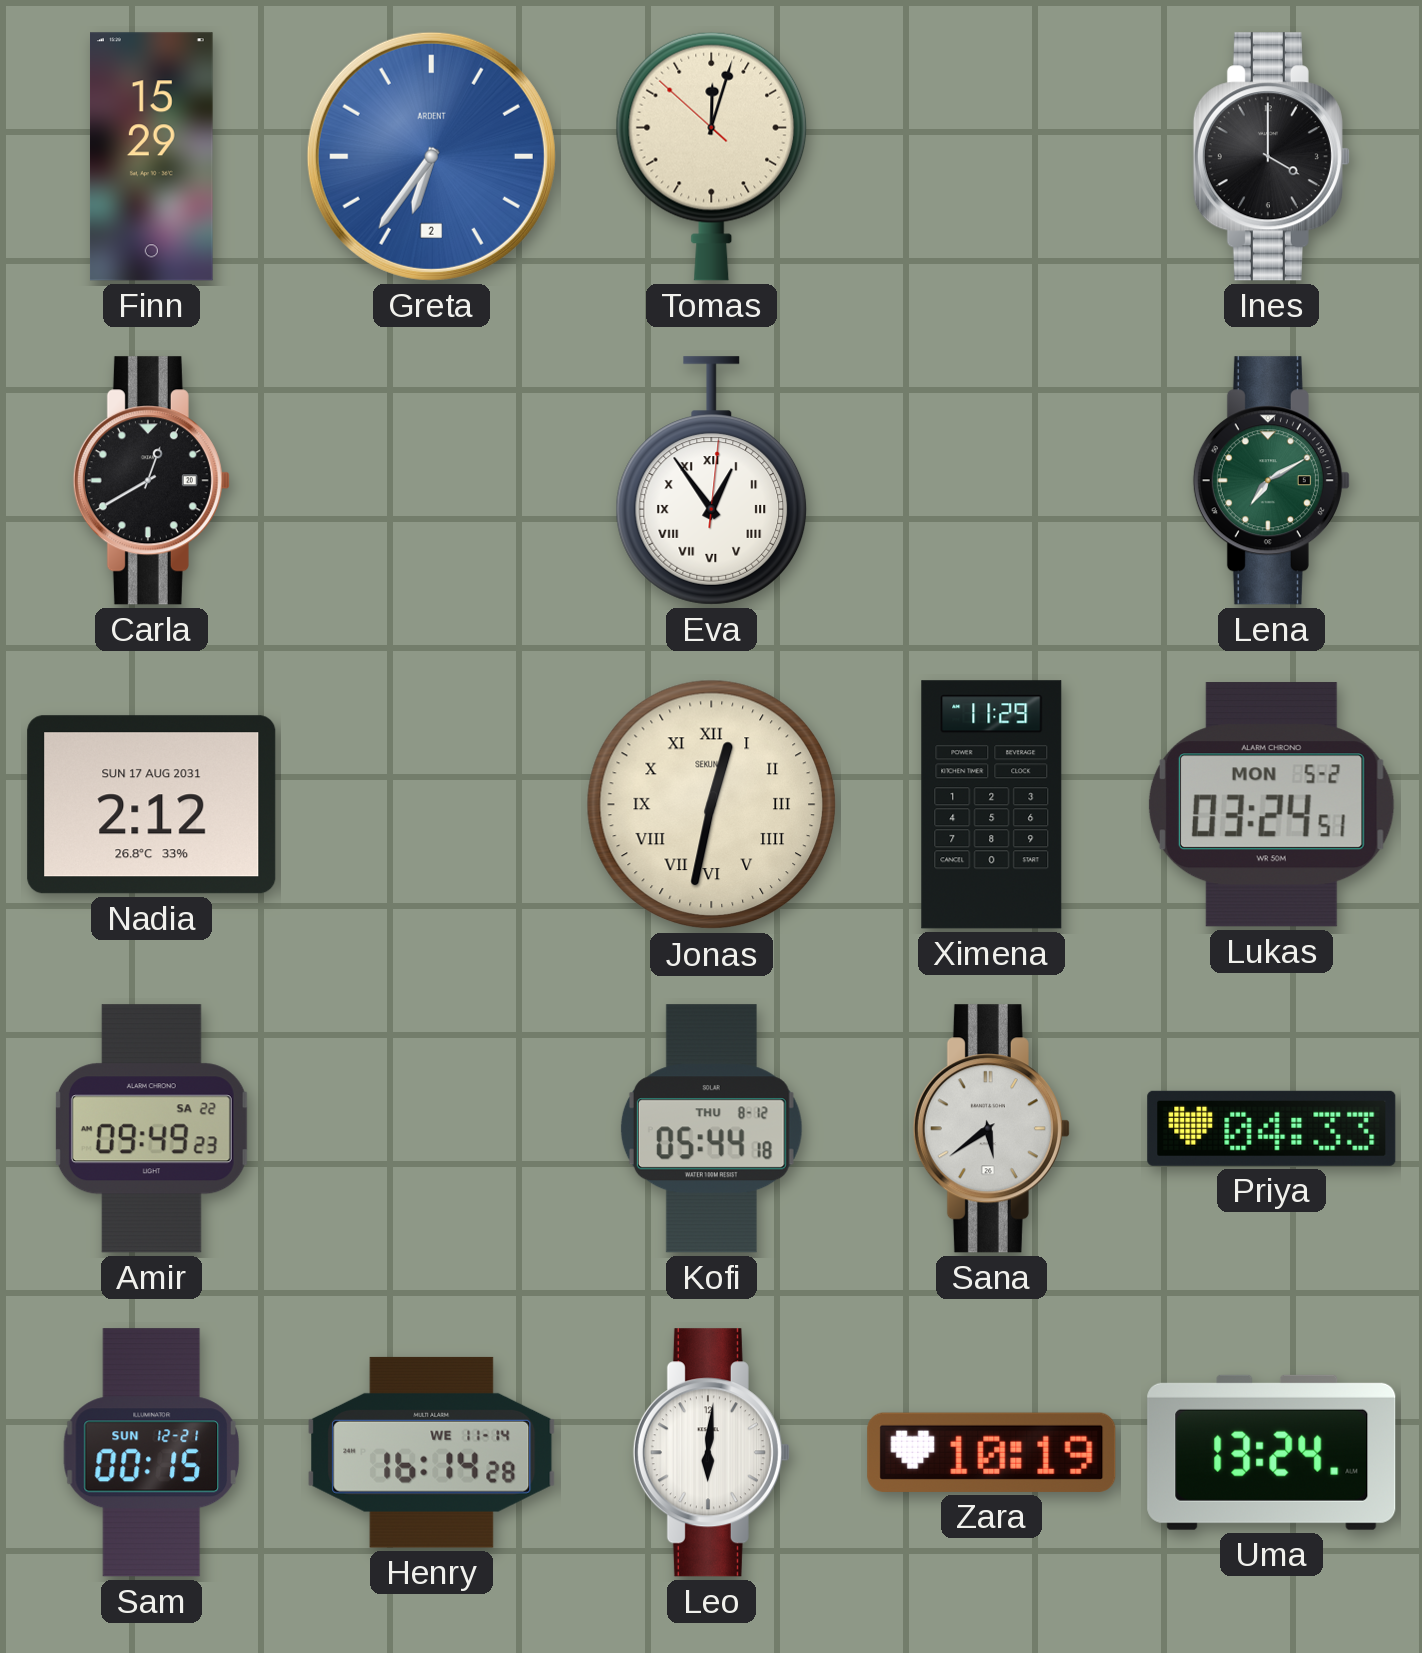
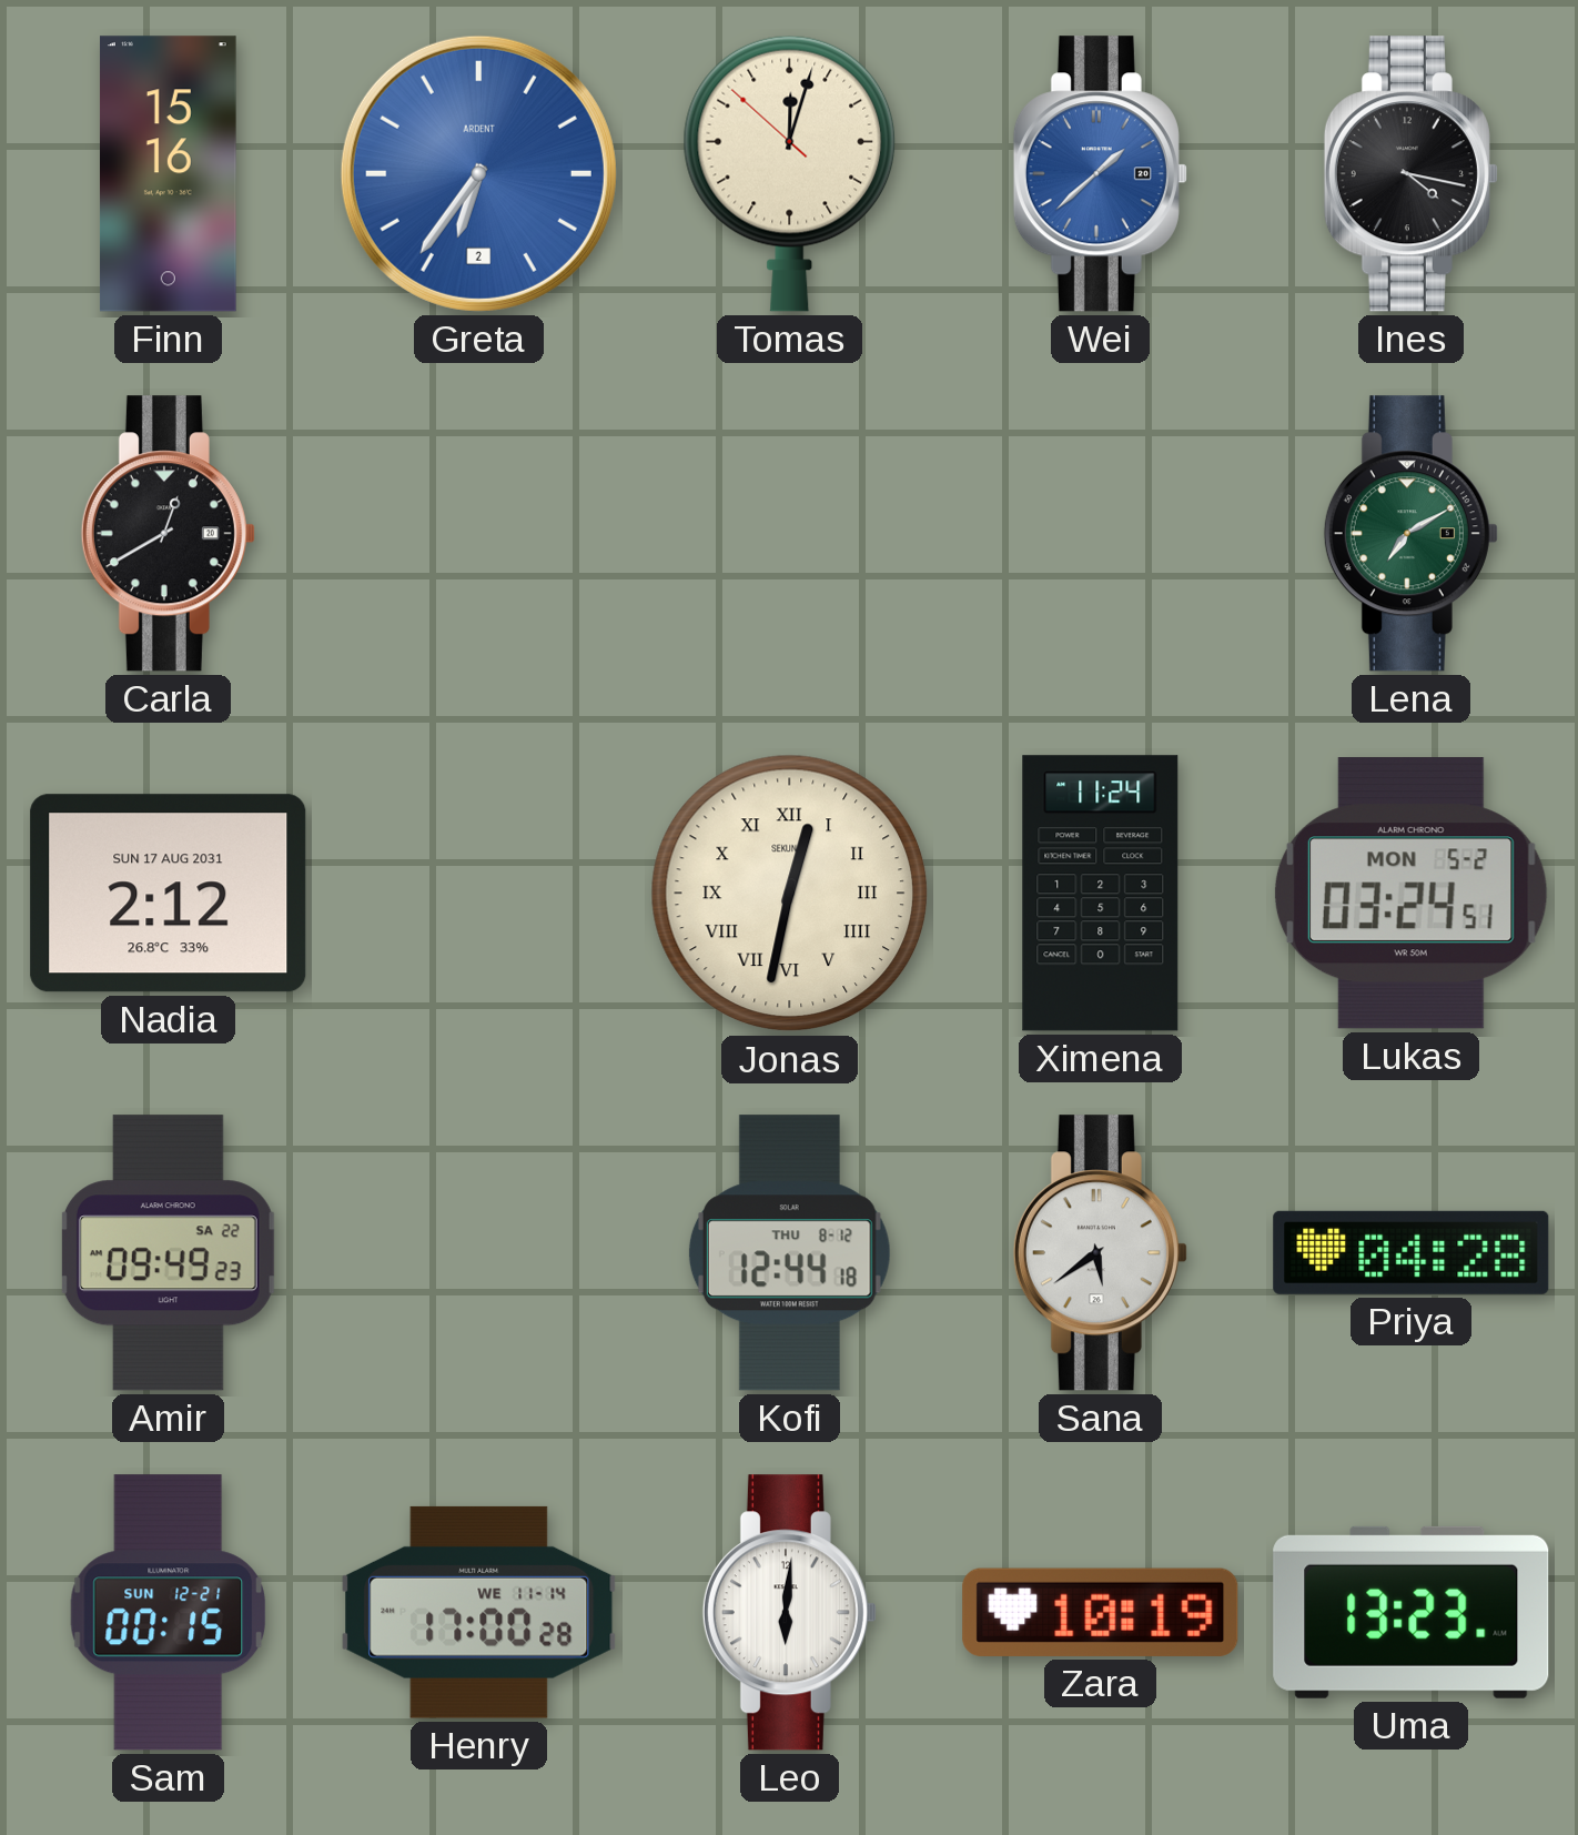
Finn: 15:29 -> 15:16
Wei: none -> 1:38
Ines: 4:00 -> 4:17
Eva: 12:54 -> none
Ximena: 11:29 -> 11:24
Kofi: 05:44 -> 12:44
Priya: 04:33 -> 04:28
Henry: 16:14 -> 17:00
Uma: 13:24 -> 13:23
